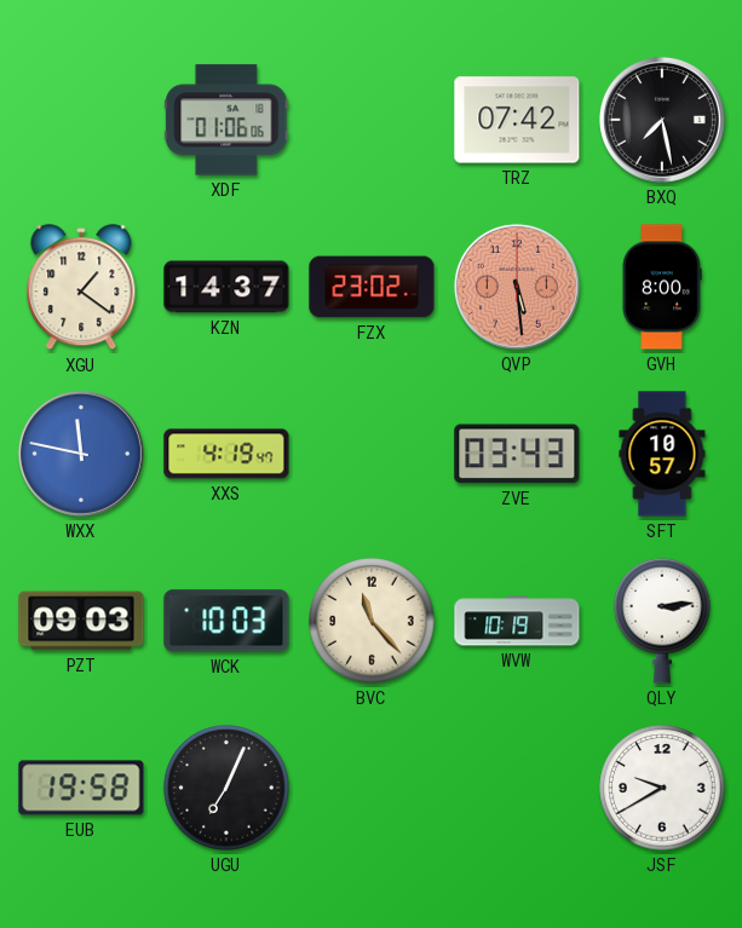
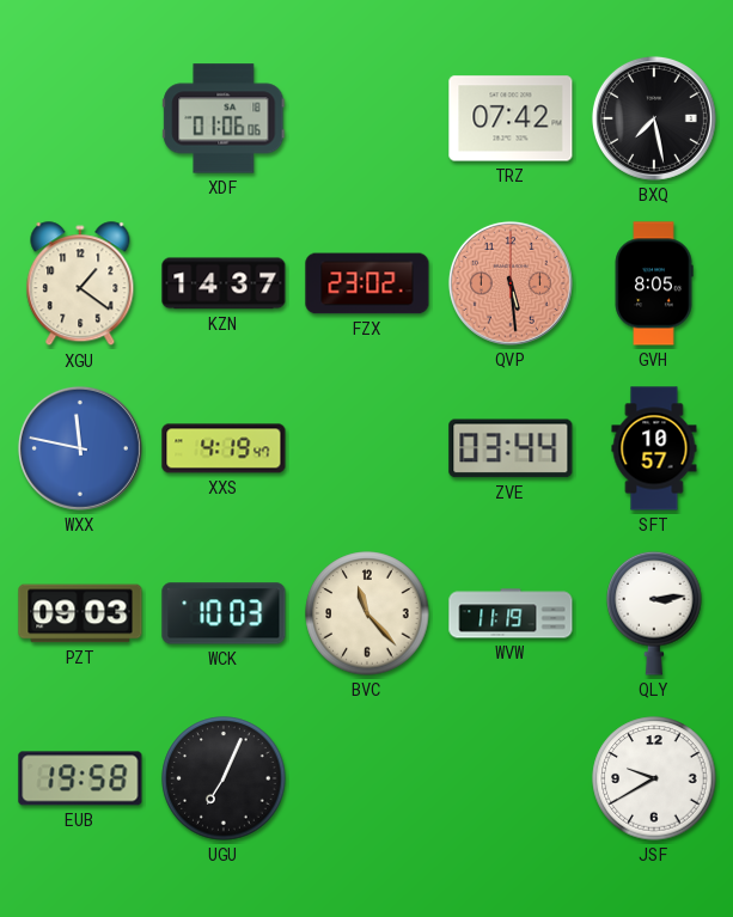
GVH: 8:00 -> 8:05
ZVE: 03:43 -> 03:44
WVW: 10:19 -> 11:19
